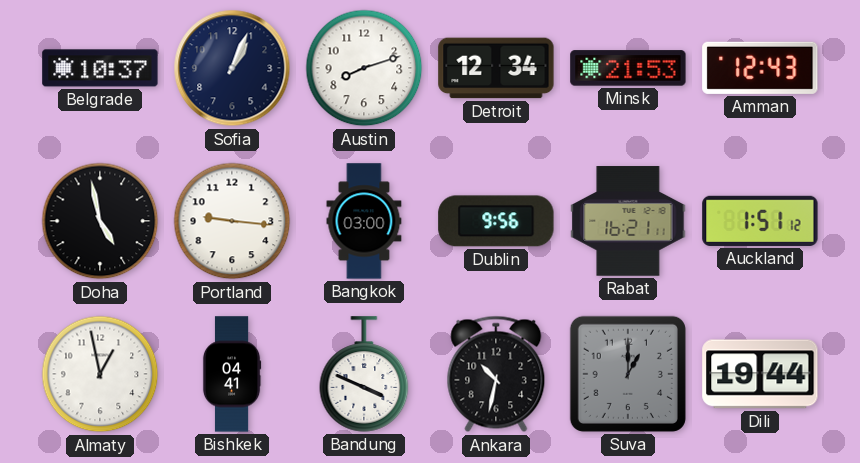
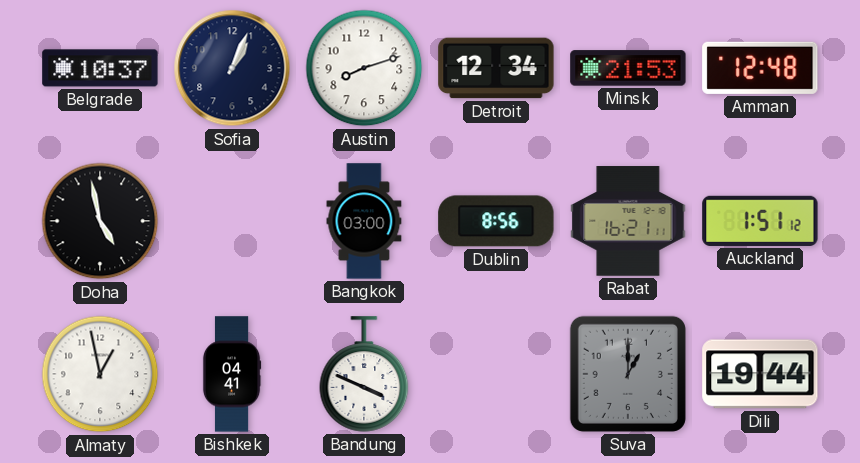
Amman: 12:43 -> 12:48
Portland: 9:16 -> none
Dublin: 9:56 -> 8:56
Ankara: 10:32 -> none
